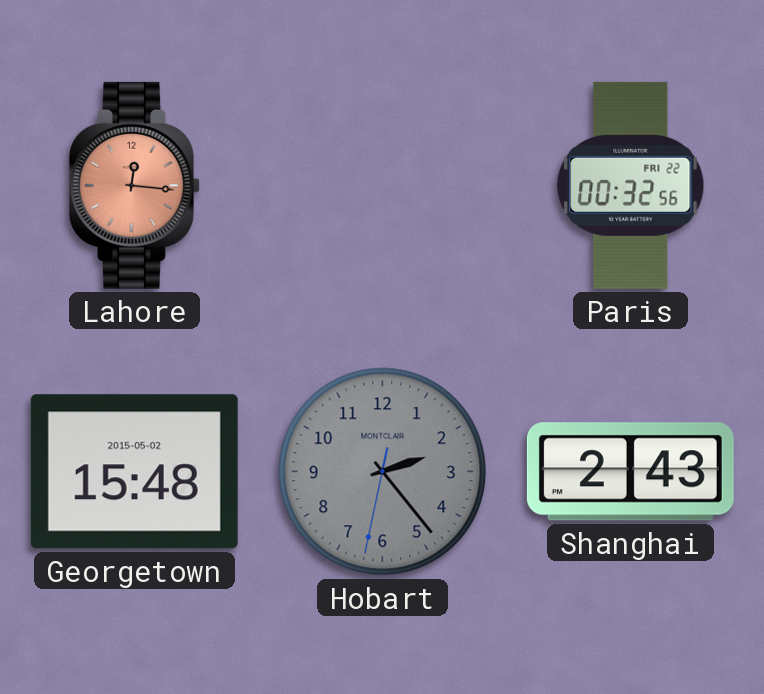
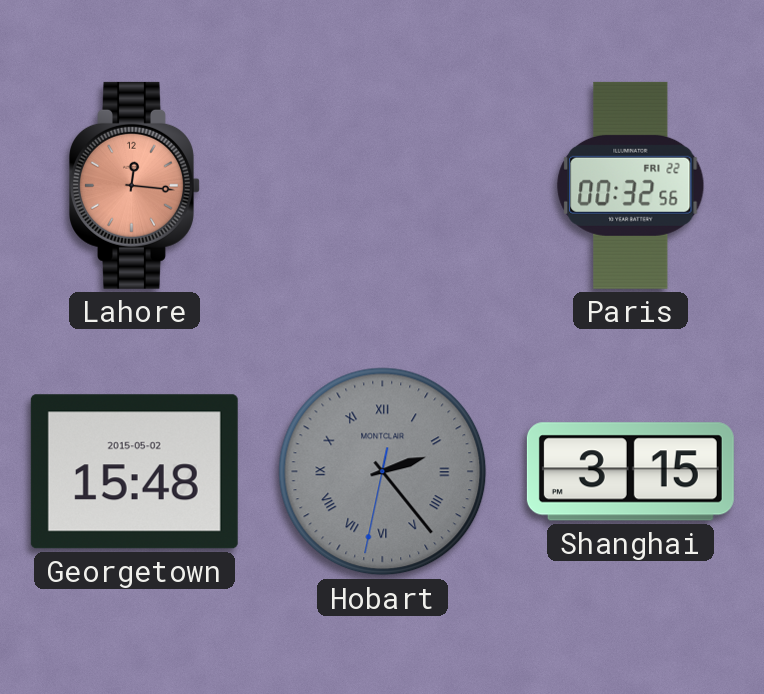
Hobart numerals: Arabic -> Roman
Shanghai: 2:43 -> 3:15
